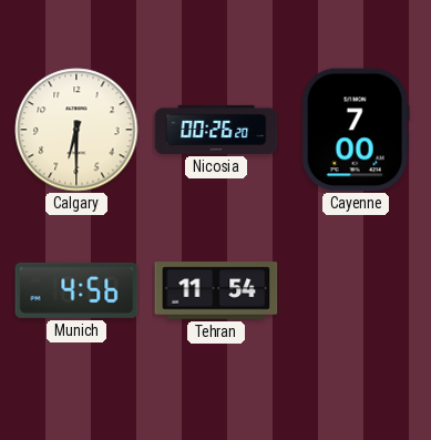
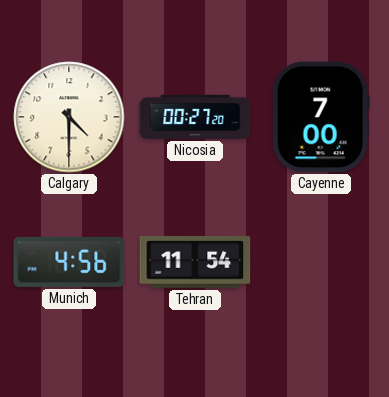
Calgary: 6:30 -> 4:30
Nicosia: 00:26 -> 00:27
